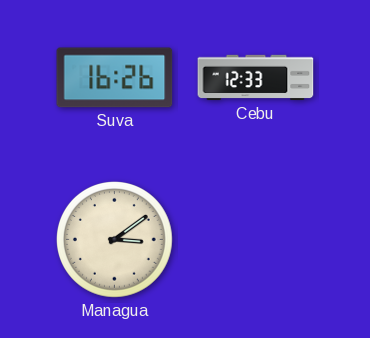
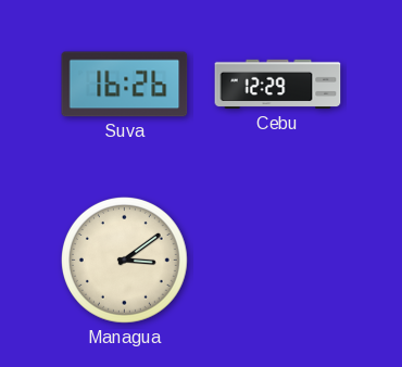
Cebu: 12:33 -> 12:29
